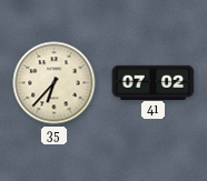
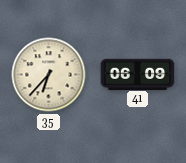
41: 07:02 -> 06:09
